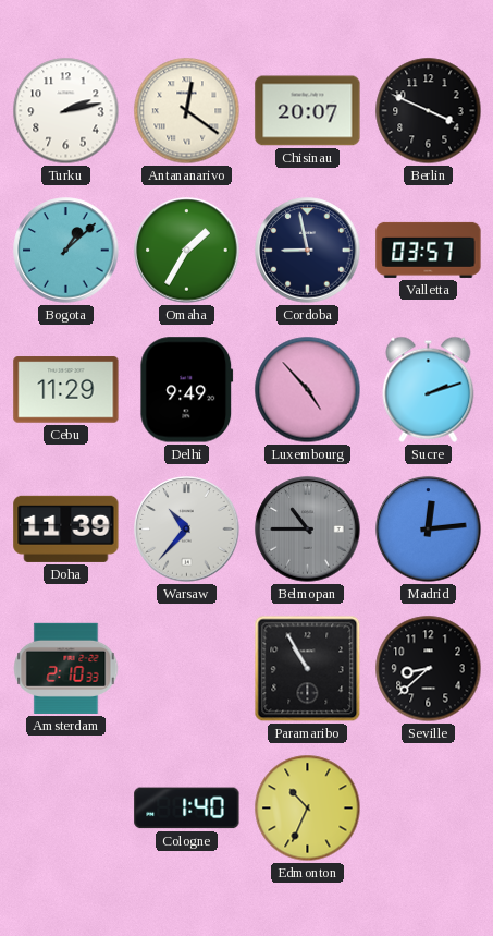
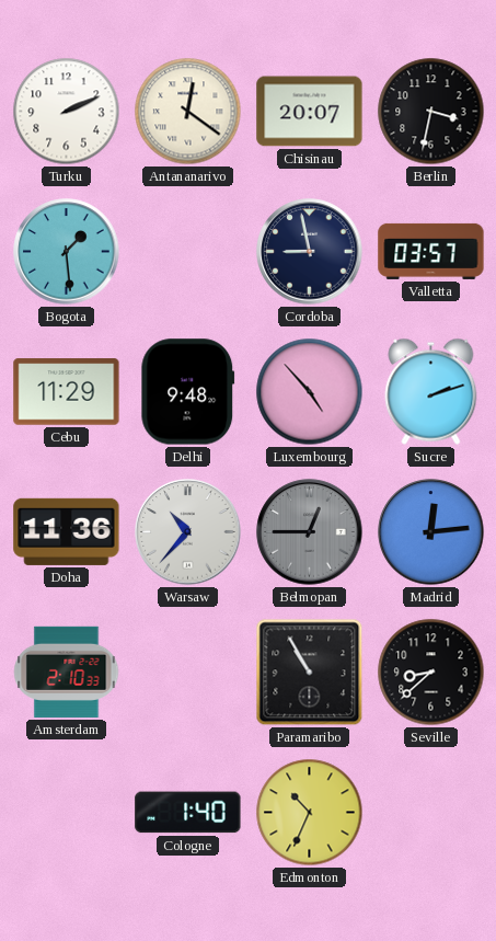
Turku: 2:13 -> 2:11
Berlin: 3:49 -> 3:32
Bogota: 1:08 -> 1:29
Omaha: 1:35 -> none
Delhi: 9:49 -> 9:48
Doha: 11:39 -> 11:36
Belmopan: 10:45 -> 12:45
